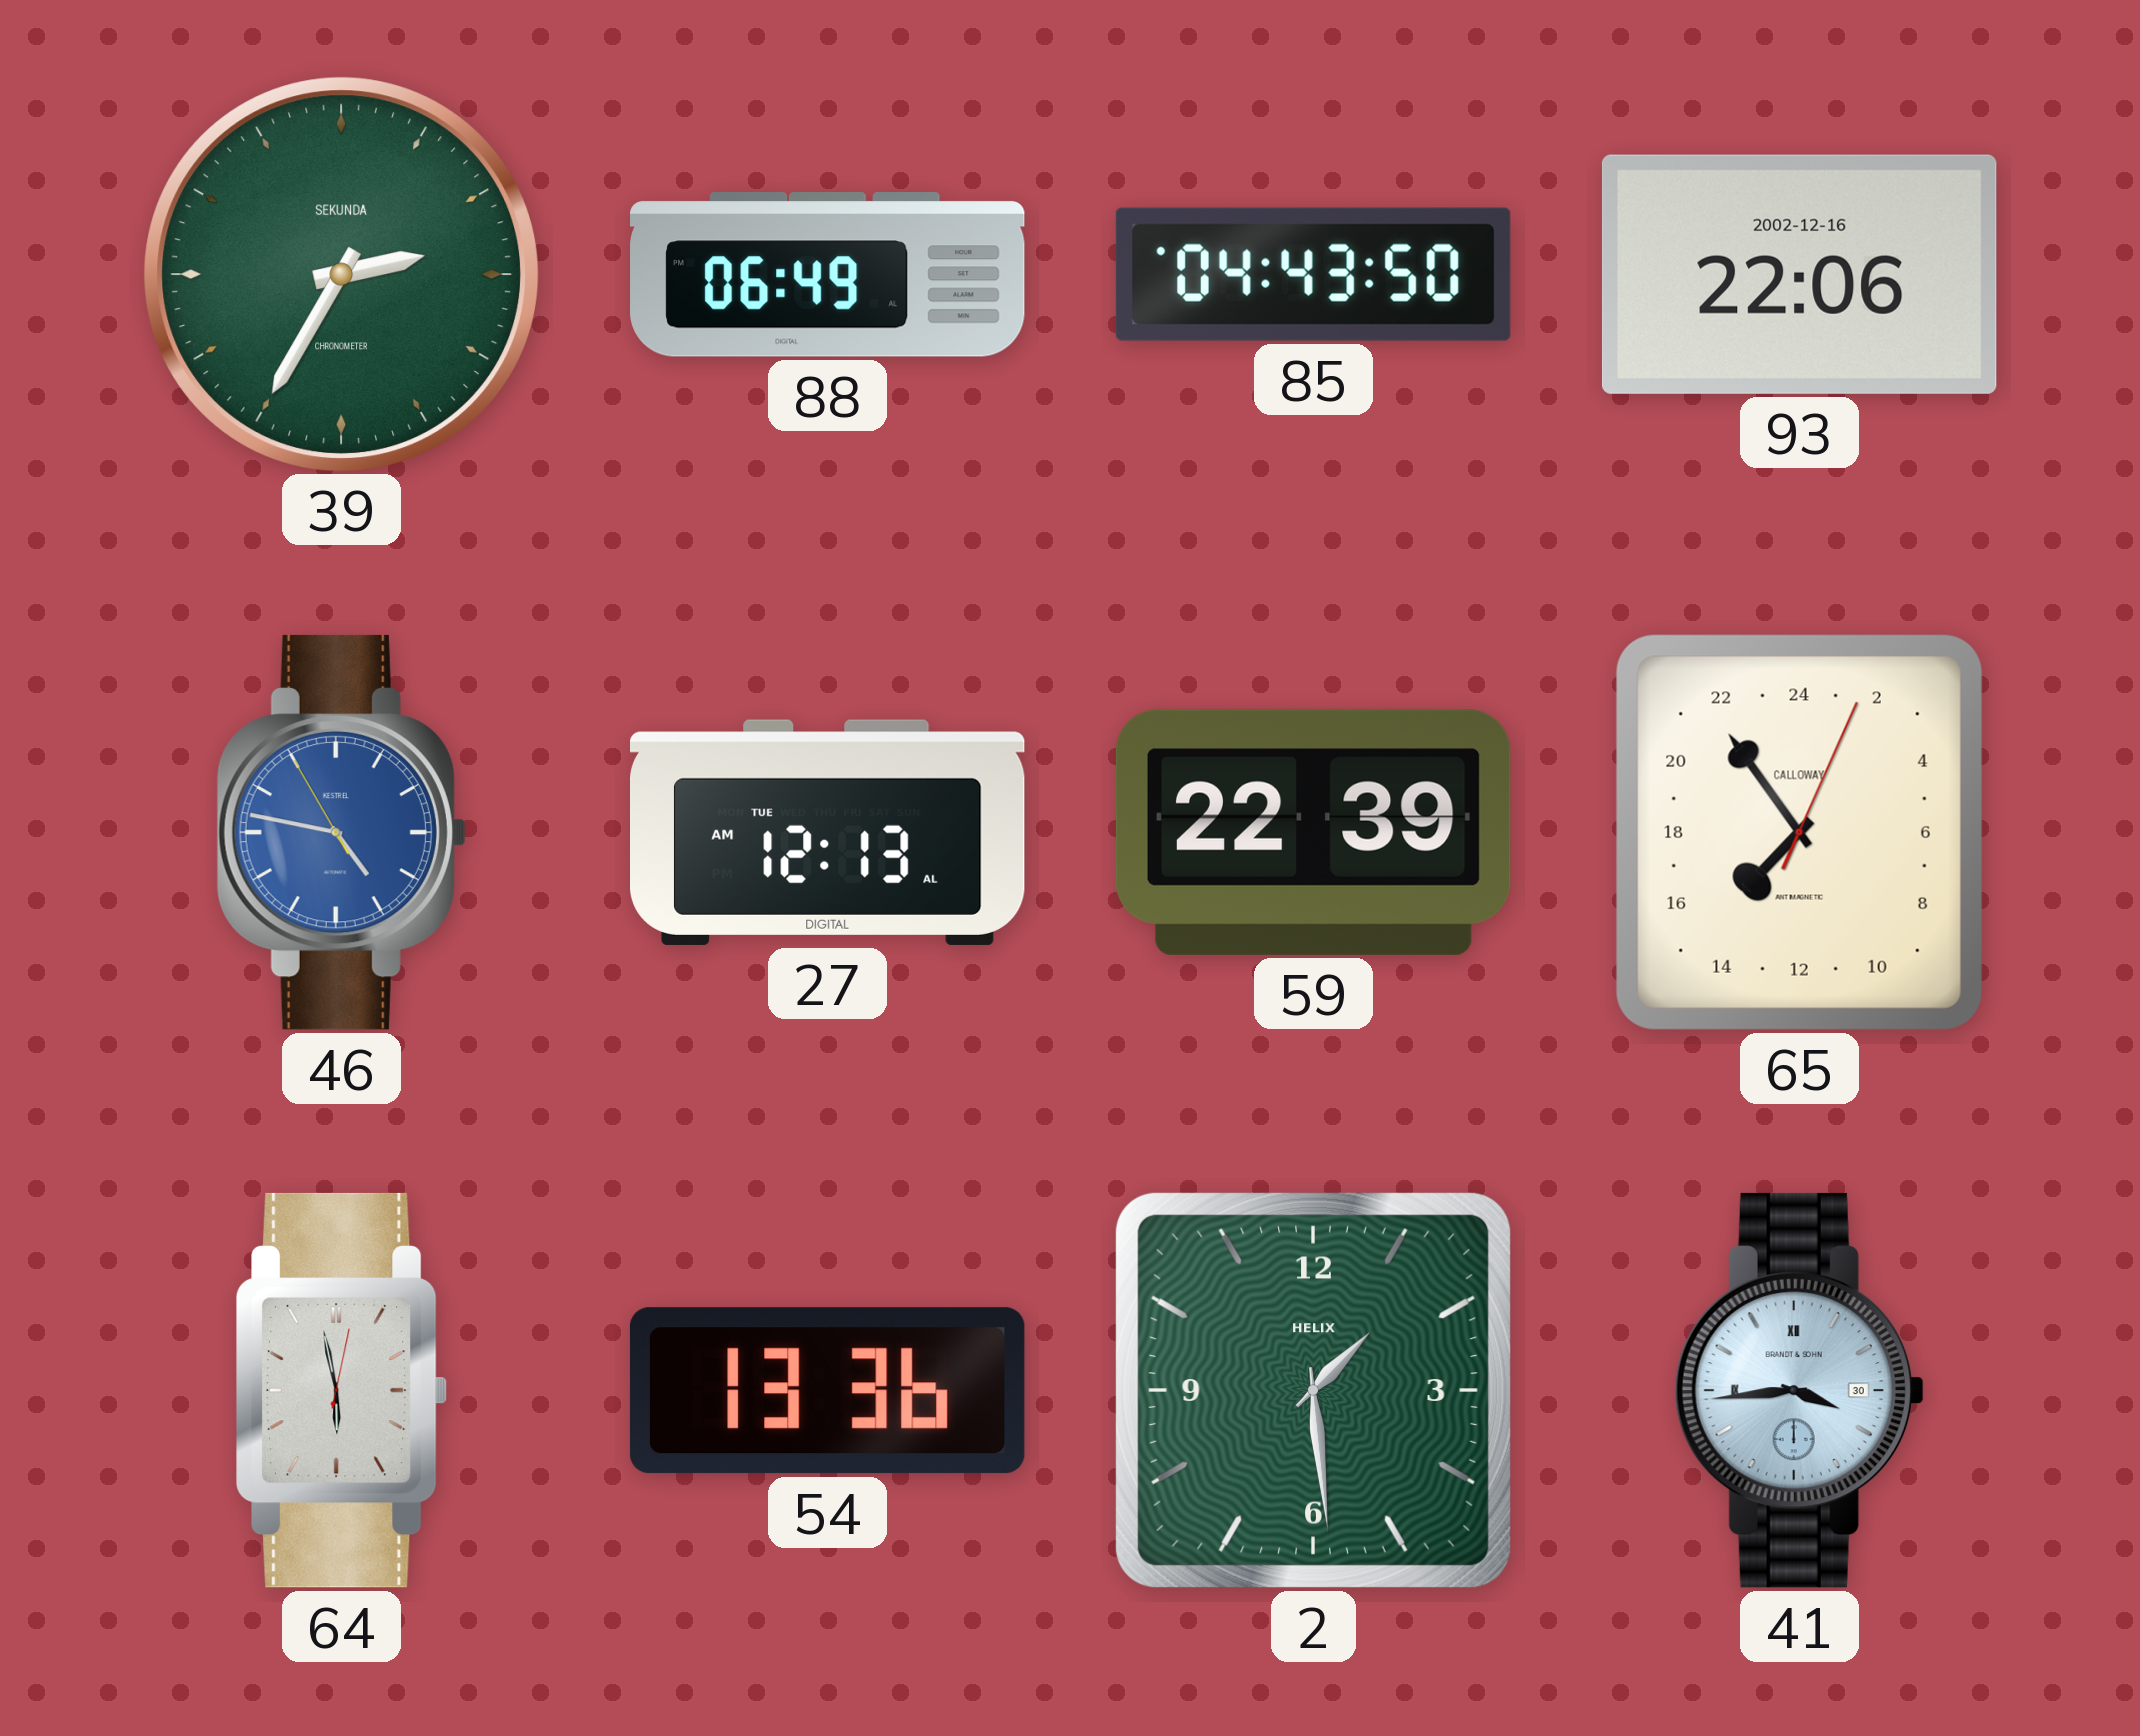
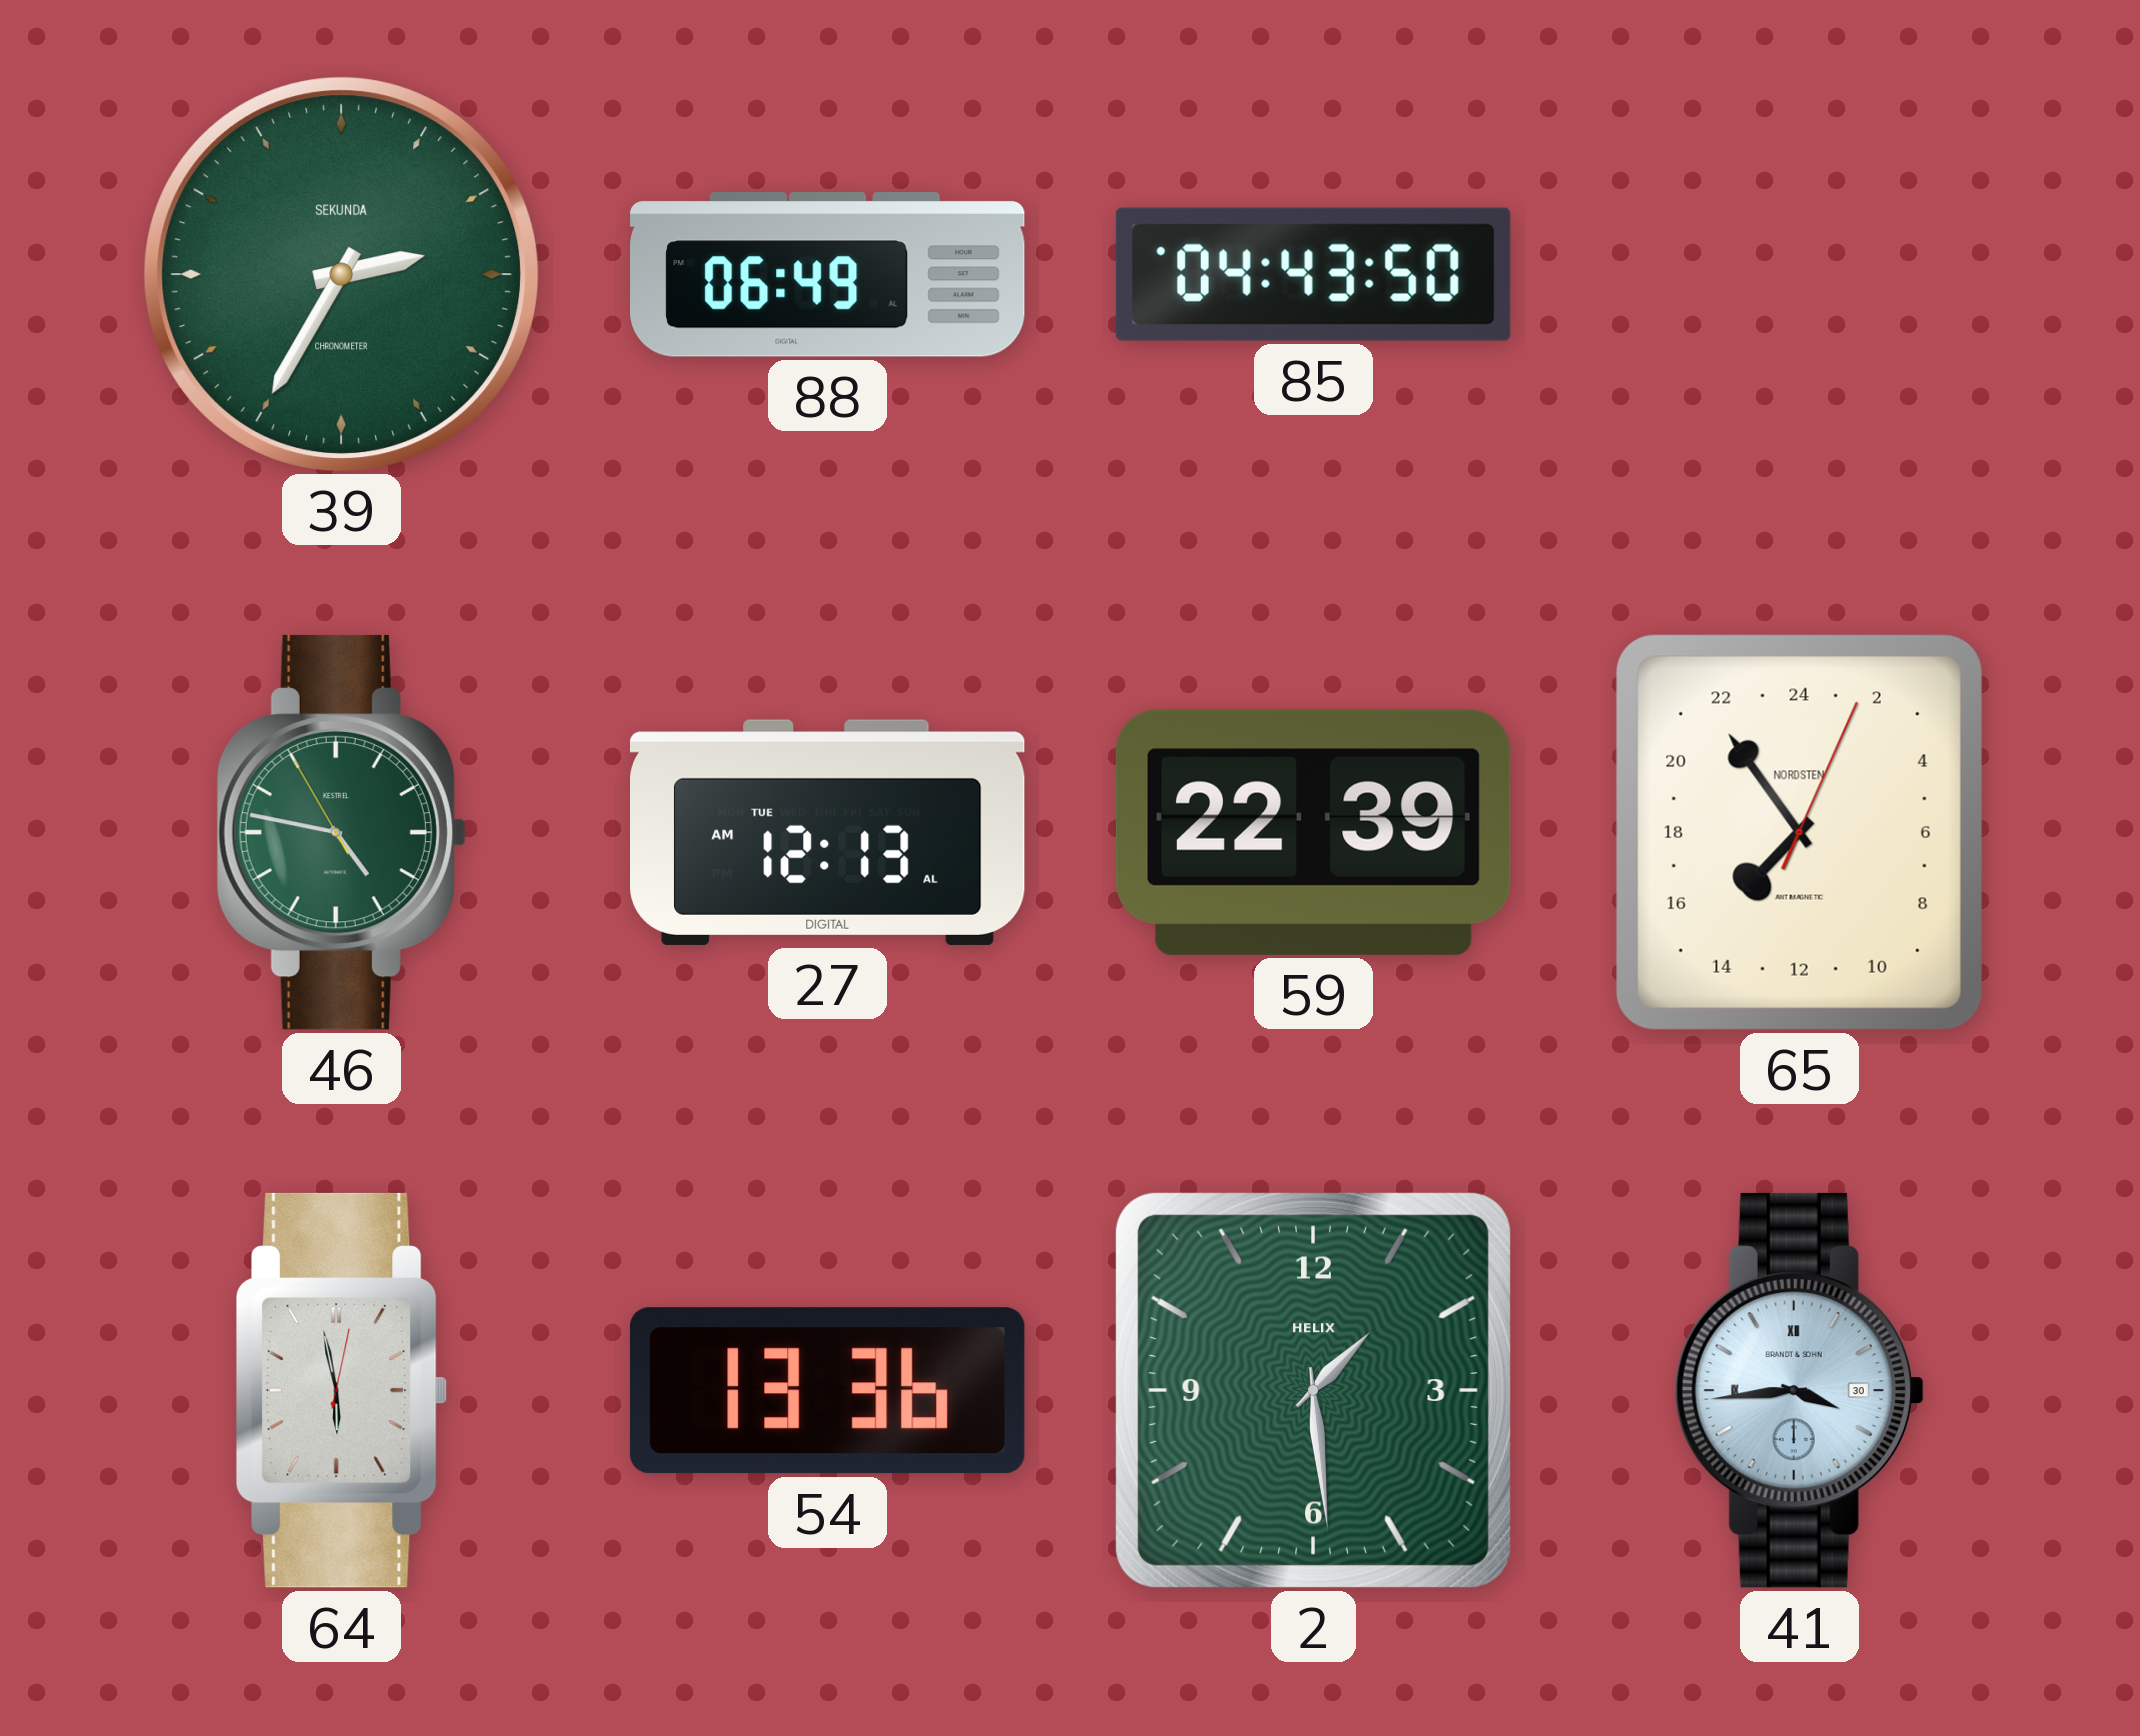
93: 22:06 -> none
46 dial: blue -> green
65 brand: CALLOWAY -> NORDSTEN
